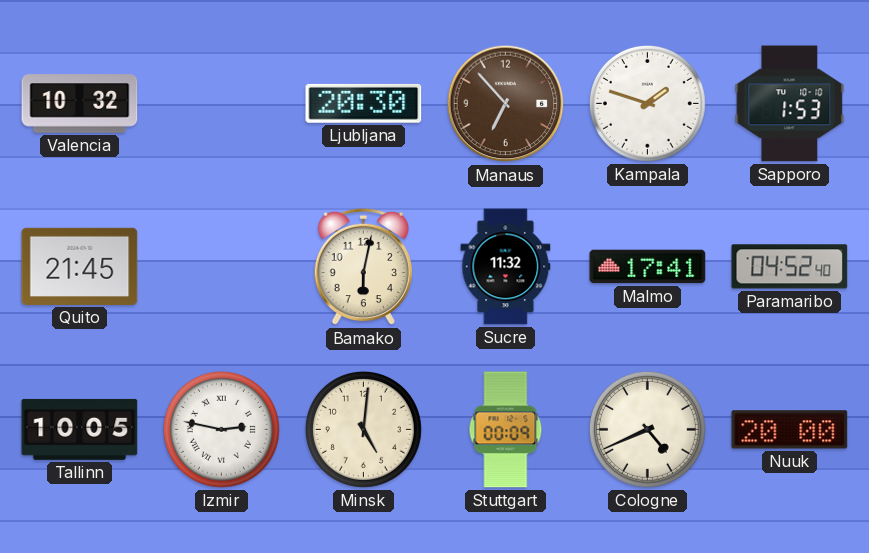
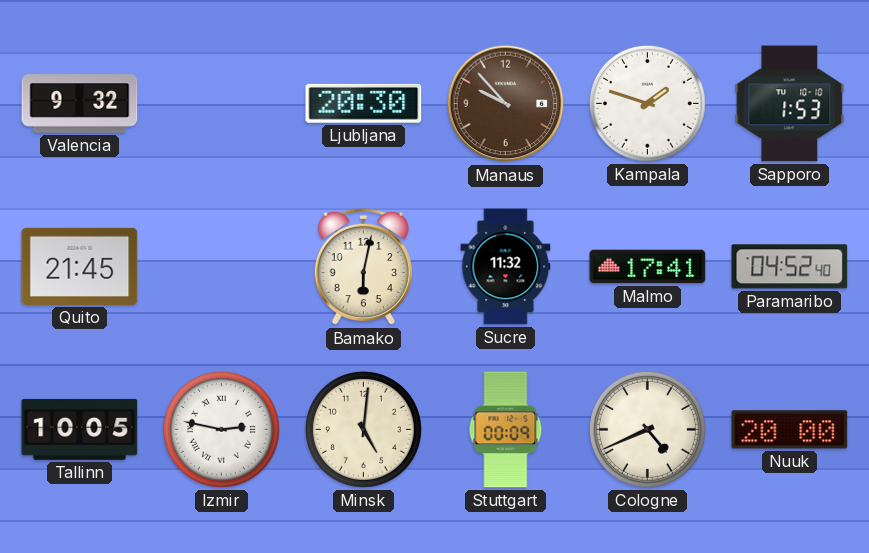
Valencia: 10:32 -> 9:32
Manaus: 6:53 -> 9:53
